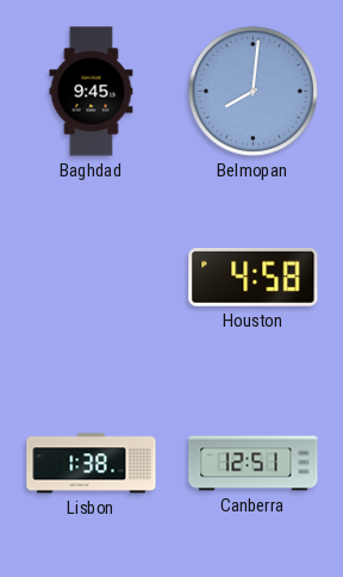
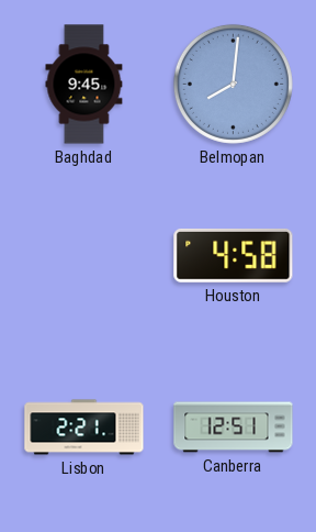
Lisbon: 1:38 -> 2:21
